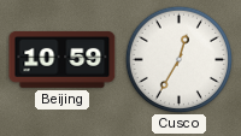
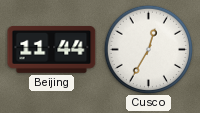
Beijing: 10:59 -> 11:44
